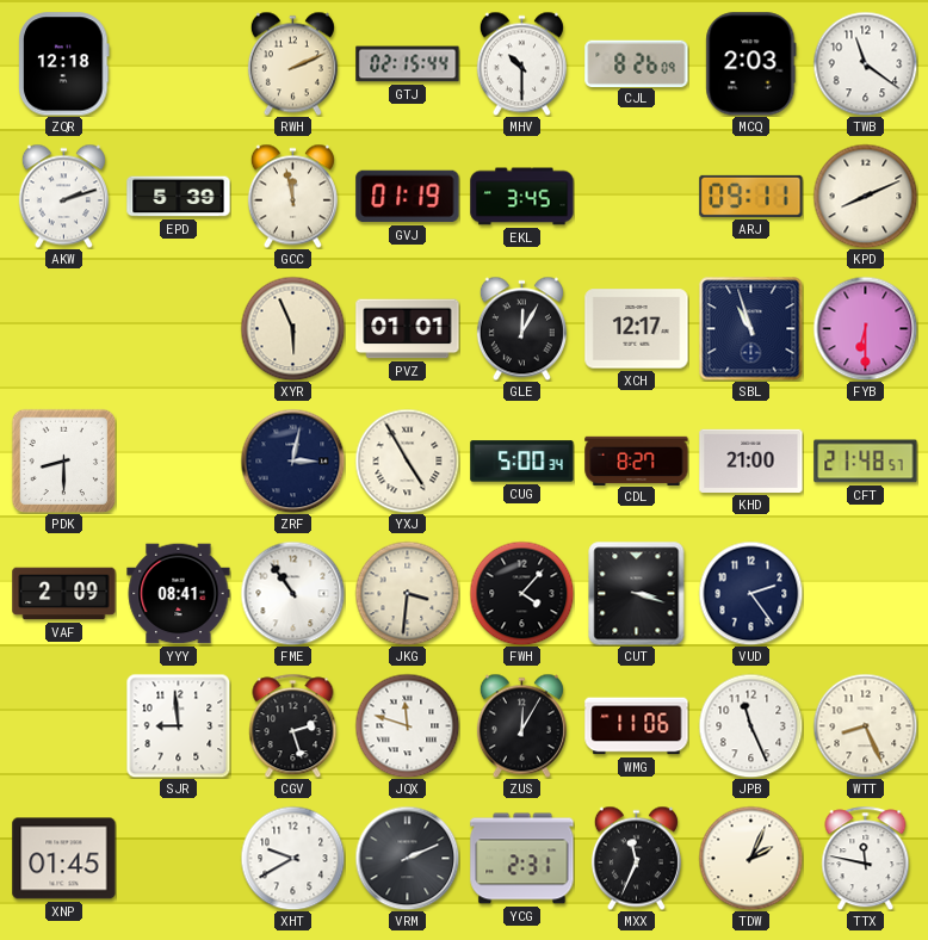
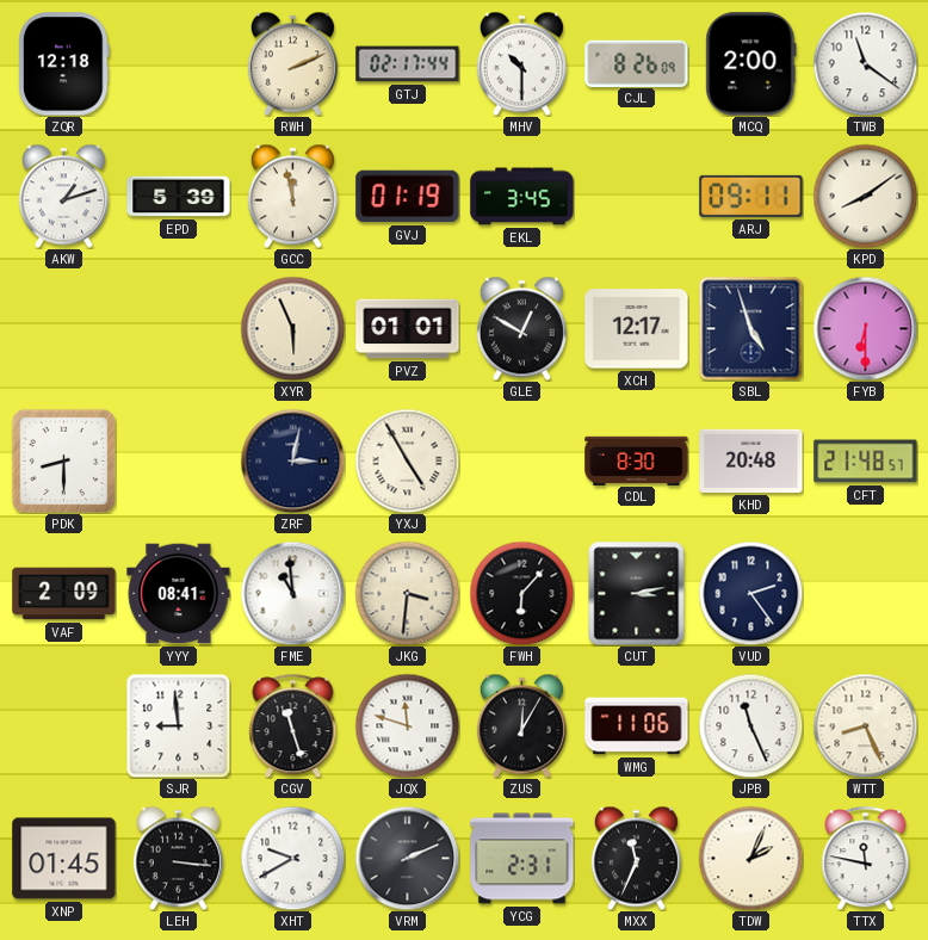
GTJ: 02:15 -> 02:17
MCQ: 2:03 -> 2:00
AKW: 2:12 -> 1:12
KPD: 8:11 -> 8:09
GLE: 12:05 -> 12:50
SBL: 10:57 -> 4:57
CUG: 5:00 -> none
CDL: 8:27 -> 8:30
KHD: 21:00 -> 20:48
FME: 10:54 -> 10:59
FWH: 4:07 -> 6:07
CUT: 3:18 -> 3:13
CGV: 2:27 -> 11:27
LEH: none -> 3:16
